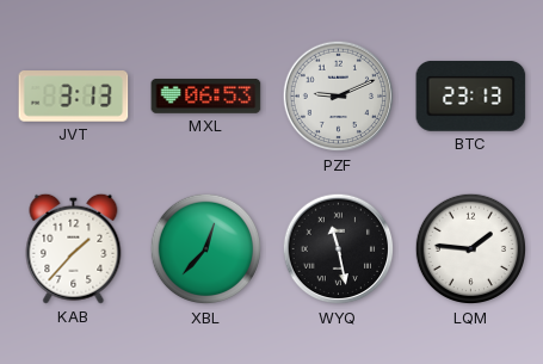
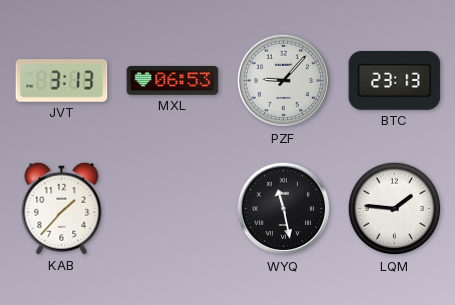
PZF: 9:11 -> 9:07
XBL: 12:37 -> none
